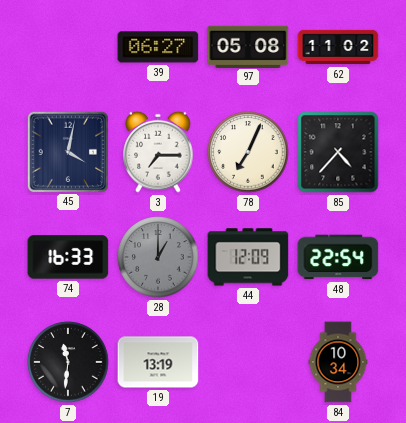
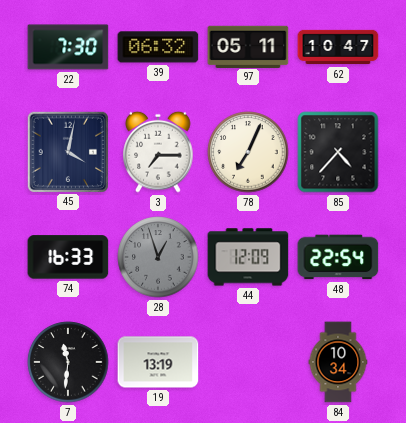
22: none -> 7:30
39: 06:27 -> 06:32
97: 05:08 -> 05:11
62: 11:02 -> 10:47
28: 1:00 -> 12:57
